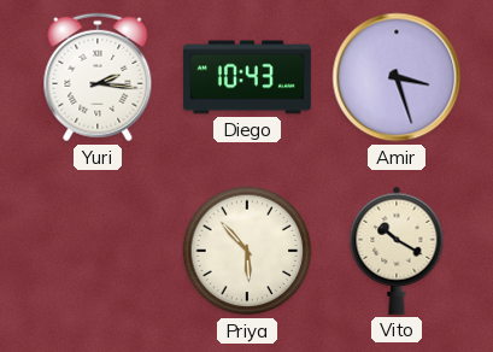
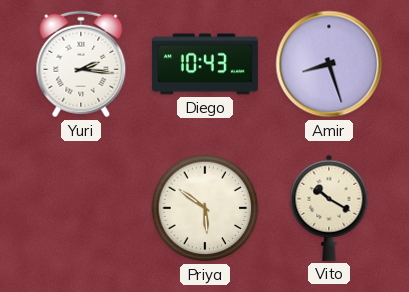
Amir: 3:27 -> 8:27
Priya: 5:53 -> 5:51
